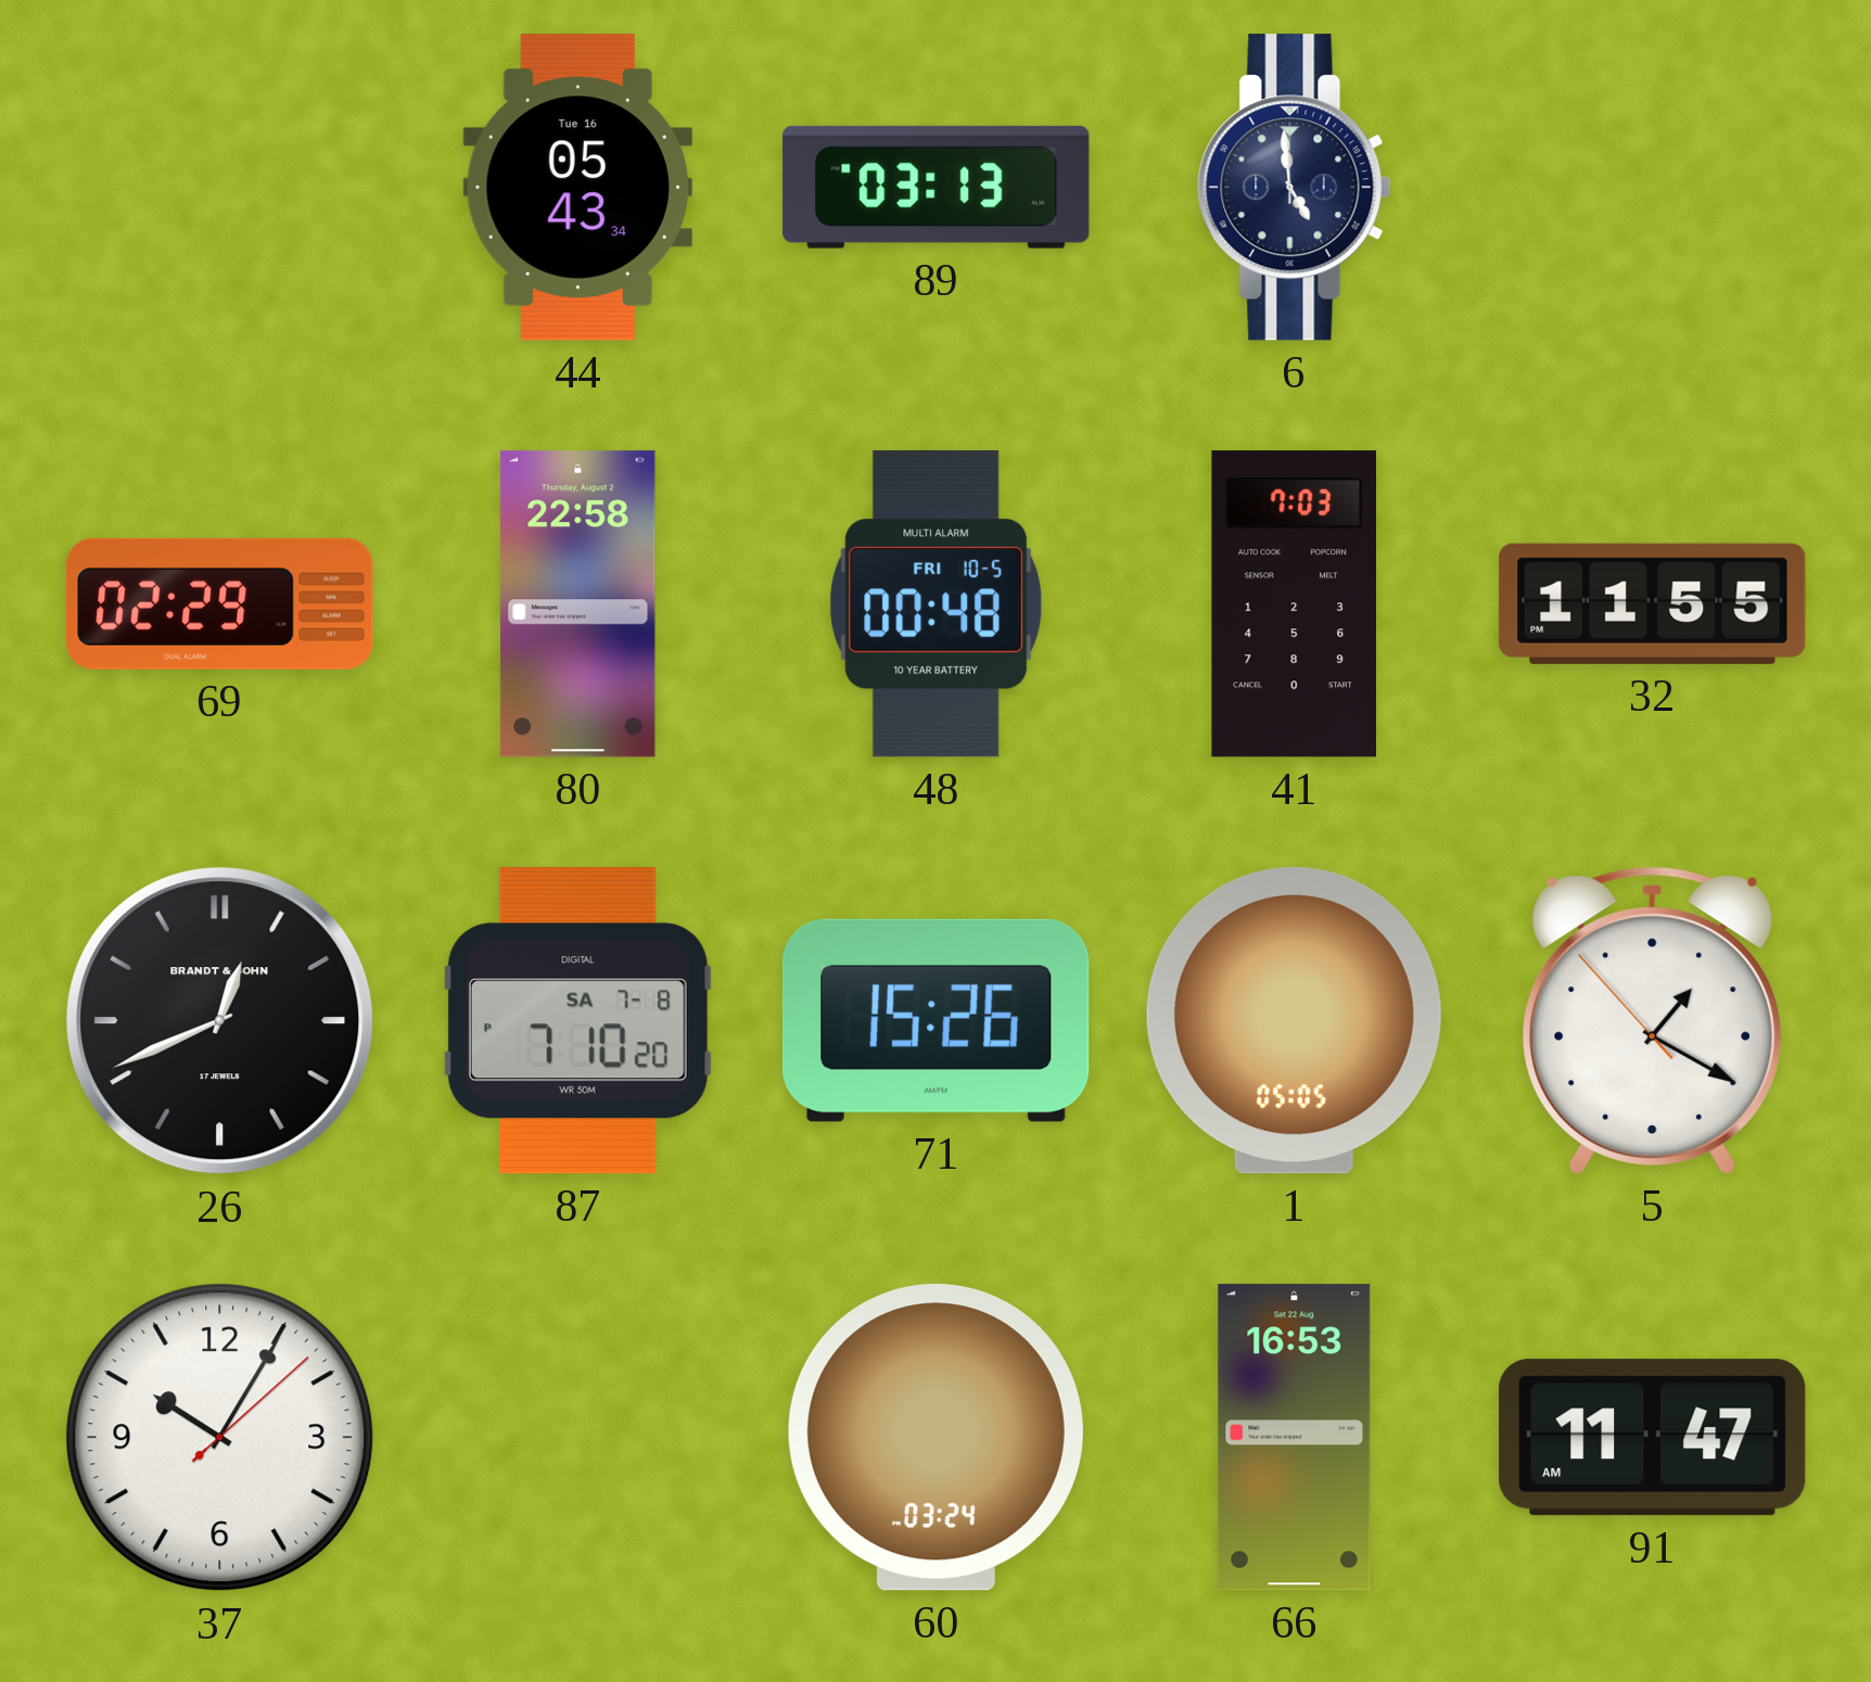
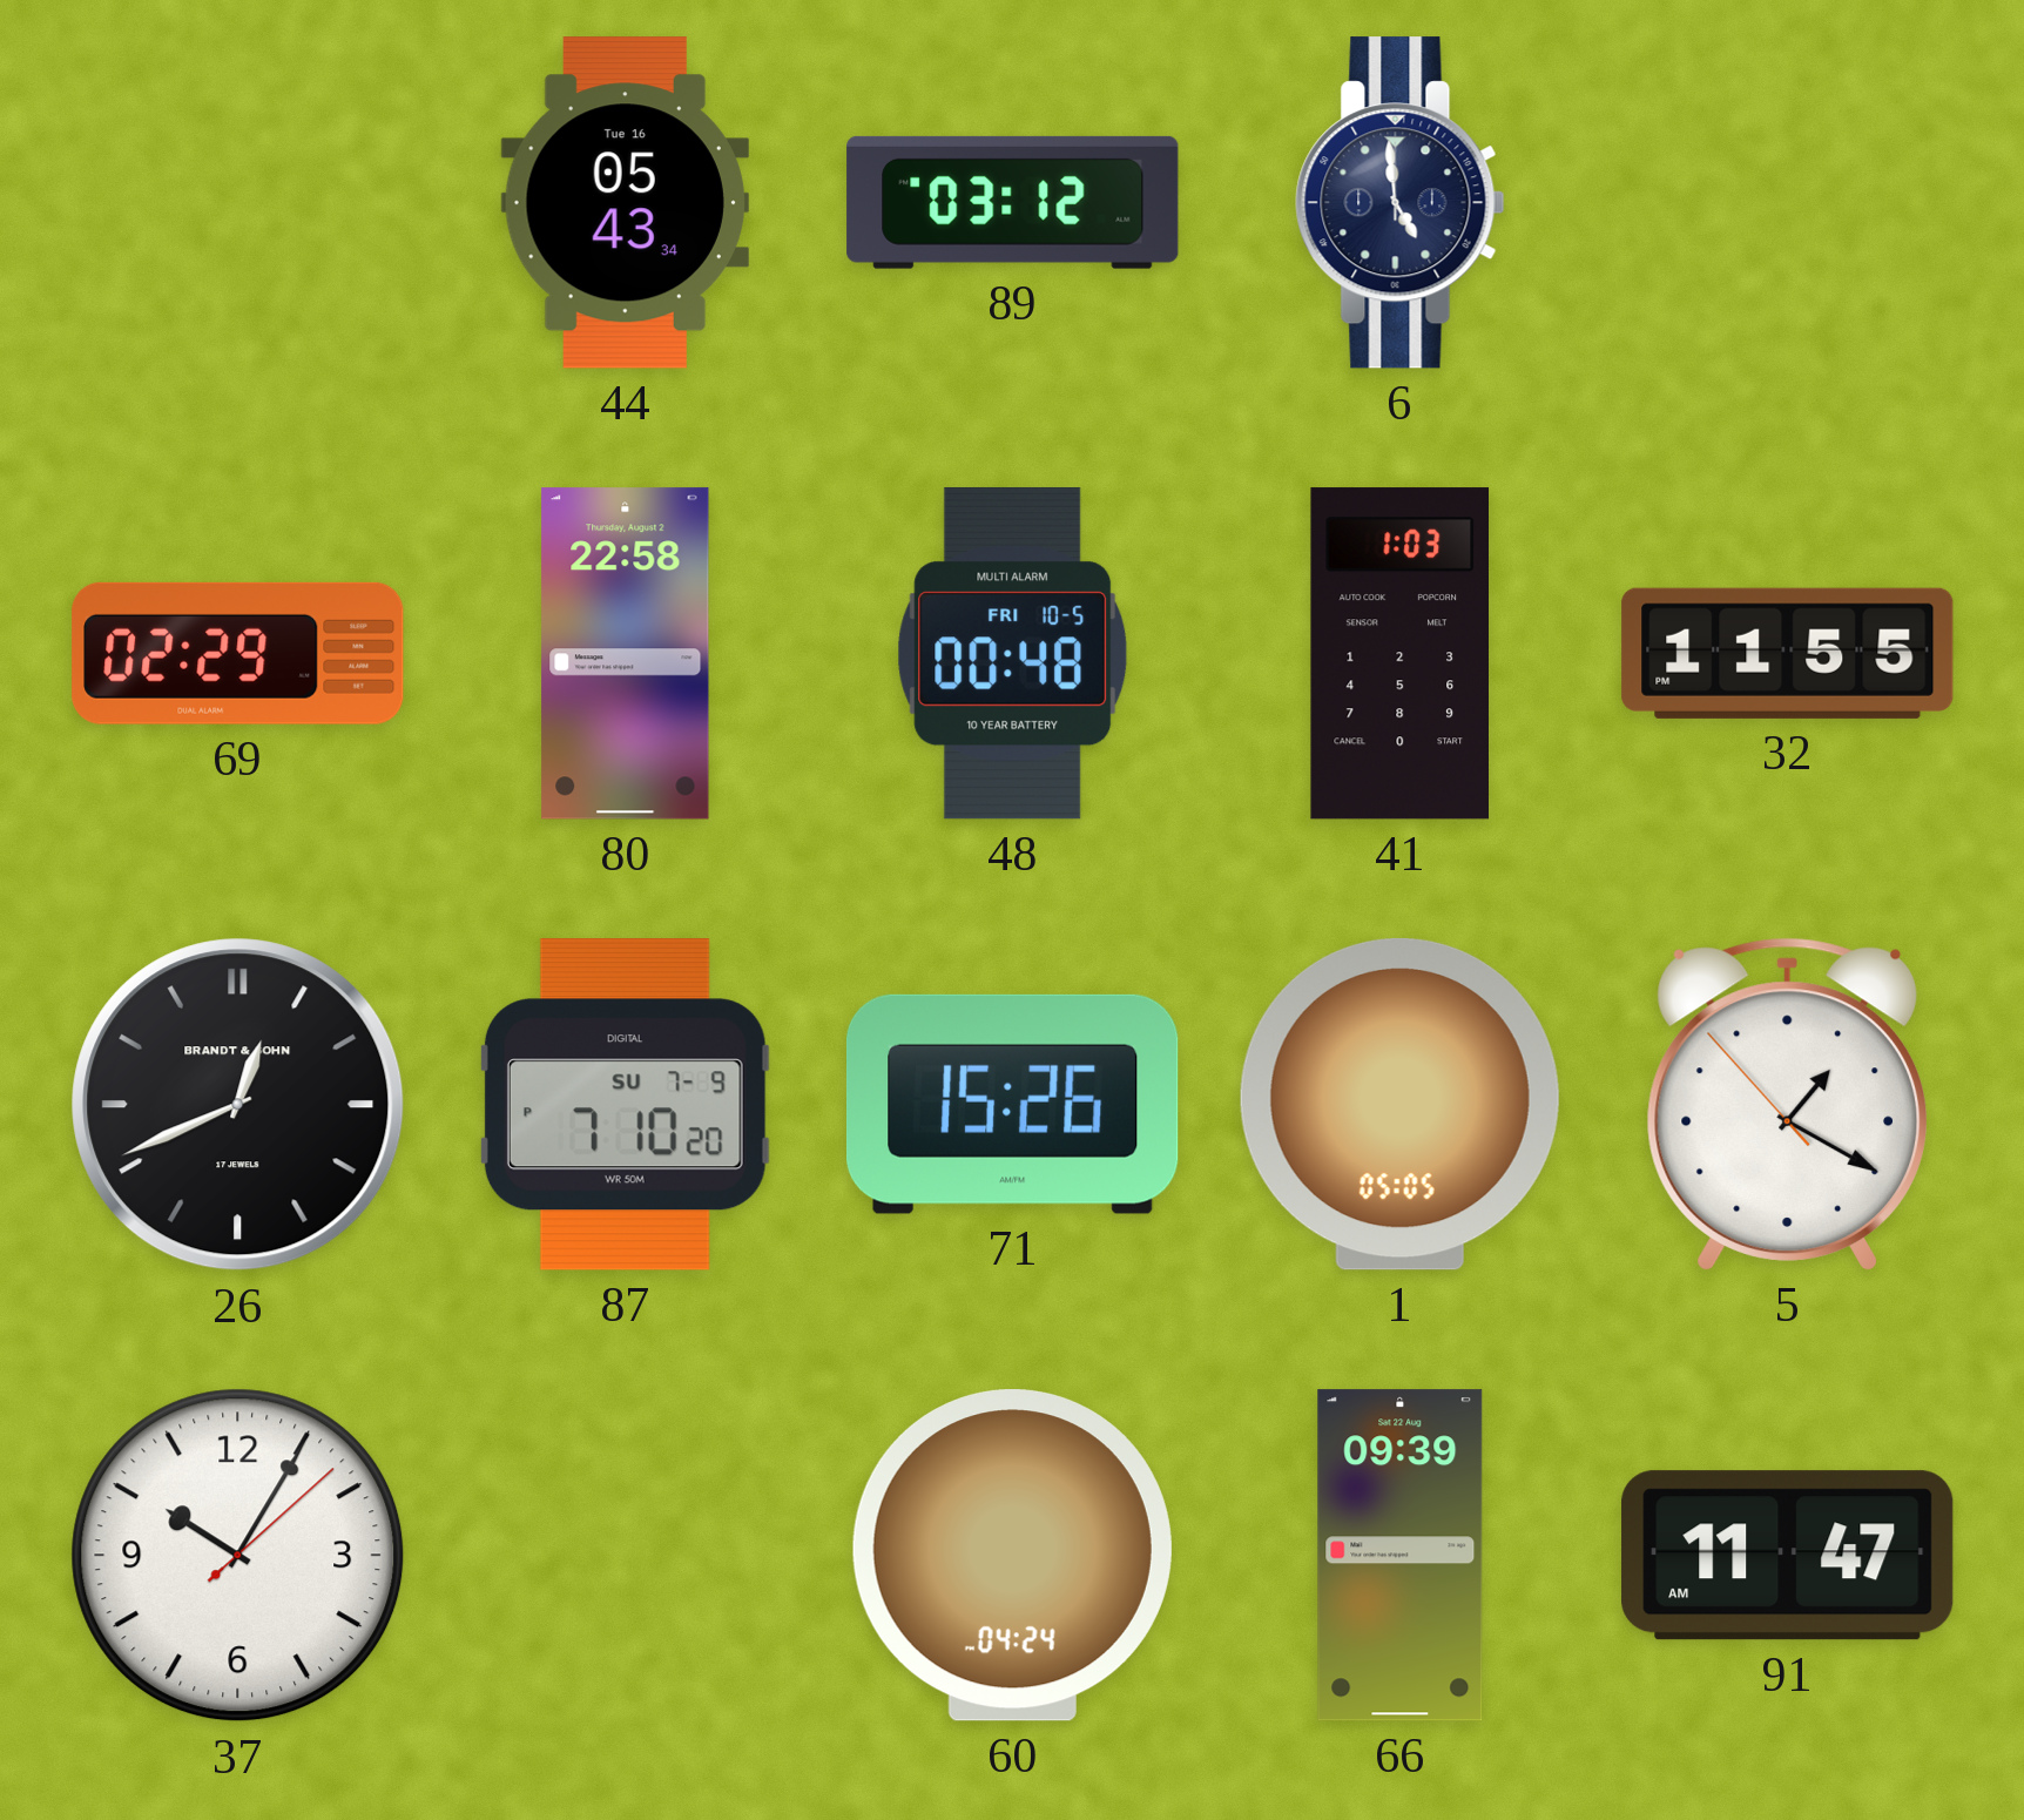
89: 03:13 -> 03:12
41: 7:03 -> 1:03
87 date: SA 7-8 -> SU 7-9
60: 03:24 -> 04:24
66: 16:53 -> 09:39
